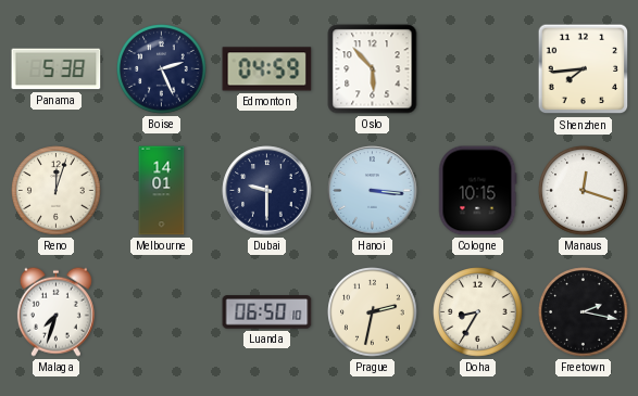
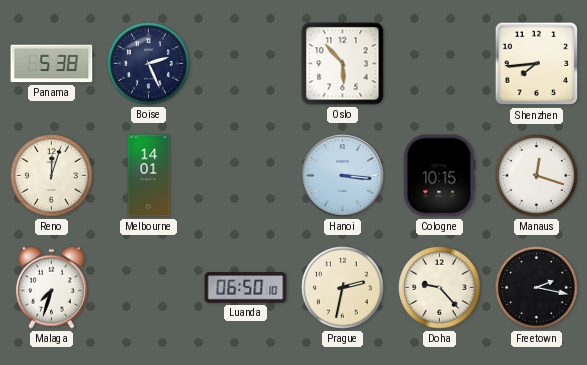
Edmonton: 04:59 -> none
Dubai: 9:30 -> none
Doha: 8:35 -> 9:23
